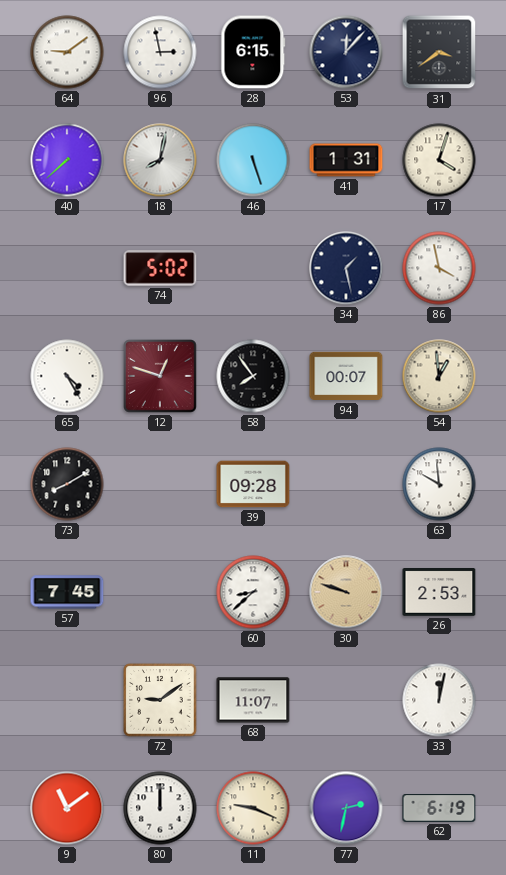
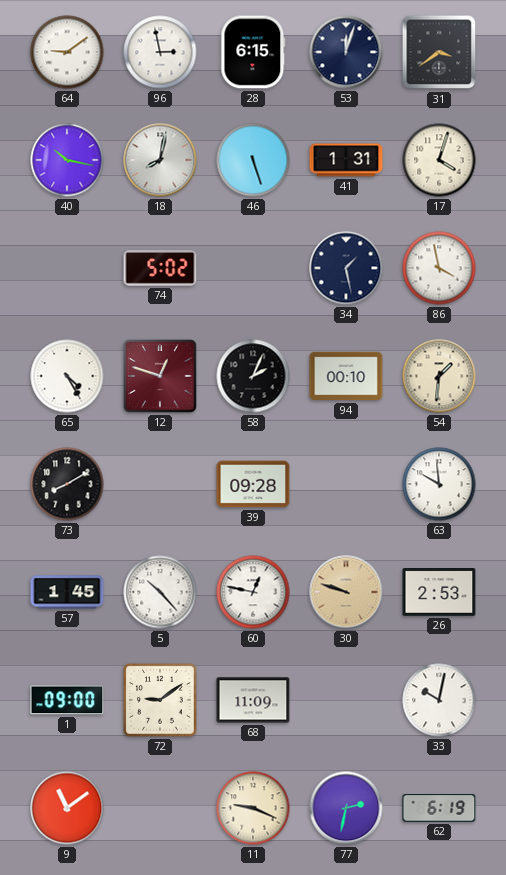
53: 12:07 -> 12:03
40: 7:38 -> 10:17
58: 7:54 -> 2:04
94: 00:07 -> 00:10
54: 12:59 -> 1:31
57: 7:45 -> 1:45
5: none -> 10:23
60: 8:38 -> 12:47
1: none -> 09:00
68: 11:07 -> 11:09
33: 12:02 -> 10:02
80: 12:00 -> none
